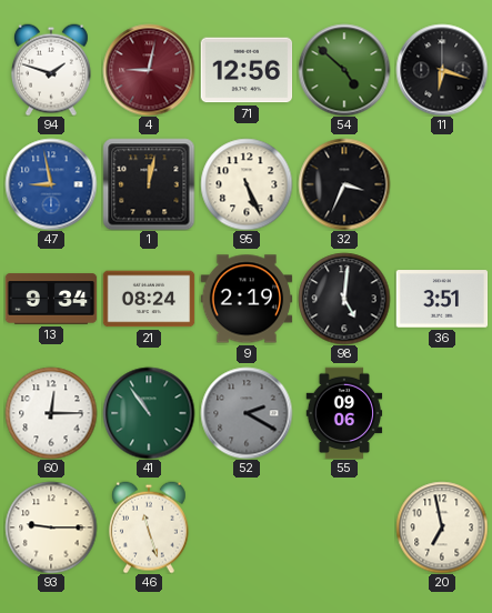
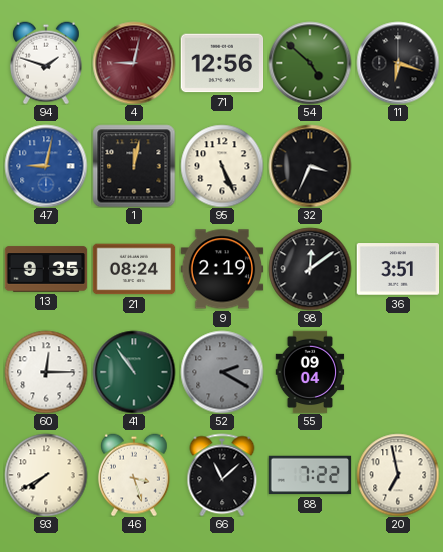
47: 8:58 -> 9:02
13: 9:34 -> 9:35
98: 5:01 -> 12:09
55: 09:06 -> 09:04
93: 9:15 -> 7:40
46: 11:27 -> 3:27
66: none -> 11:08
88: none -> 7:22
